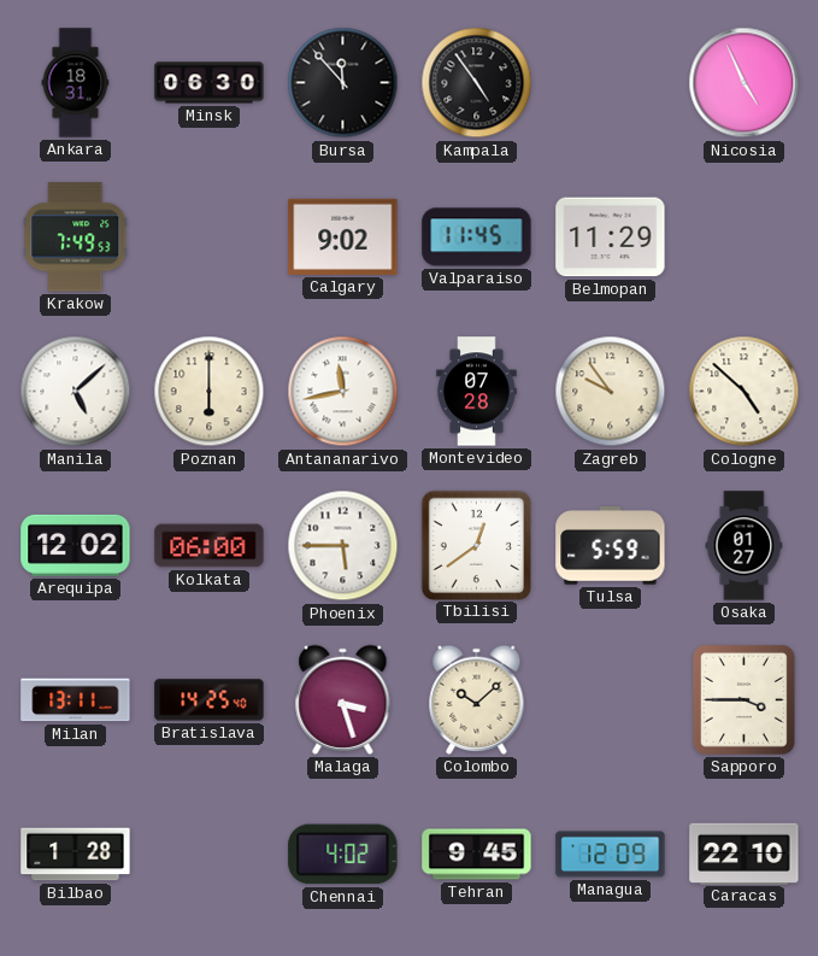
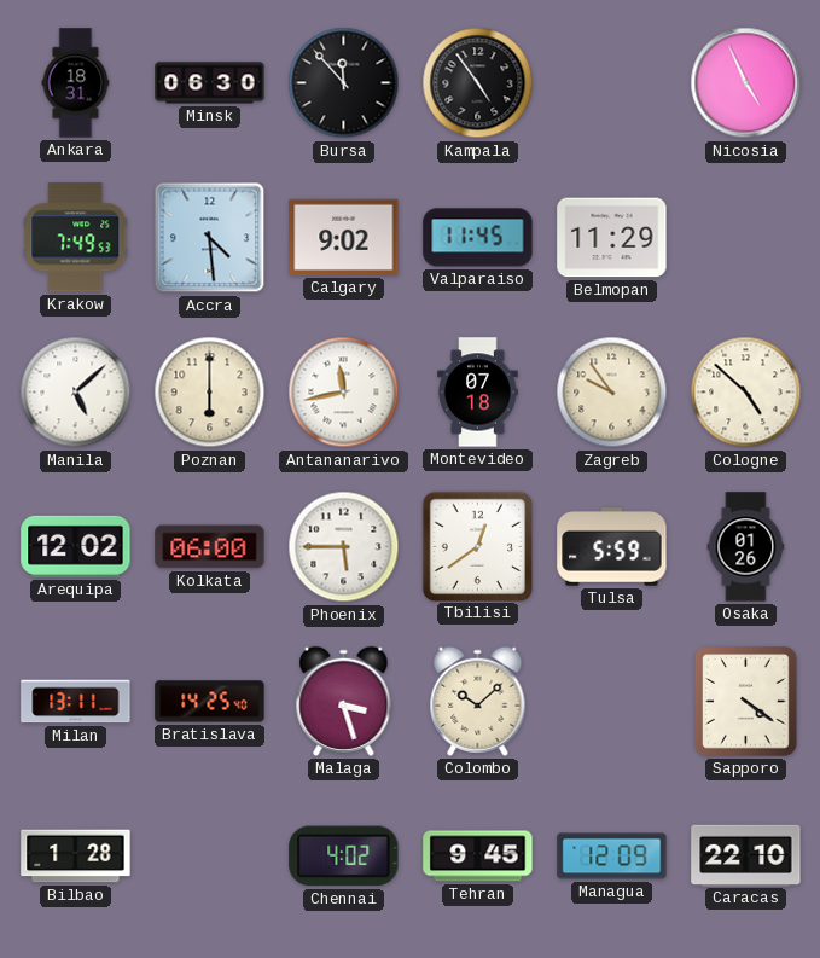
Accra: none -> 4:29
Montevideo: 07:28 -> 07:18
Osaka: 01:27 -> 01:26
Sapporo: 3:45 -> 4:21
